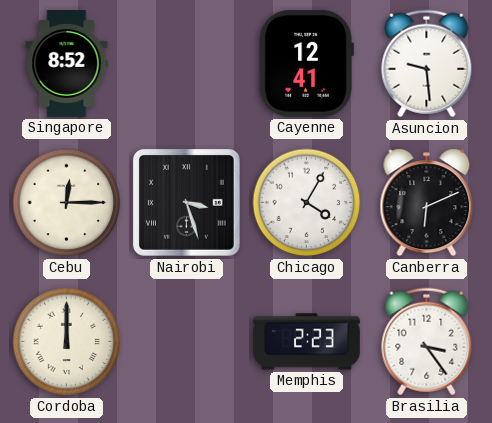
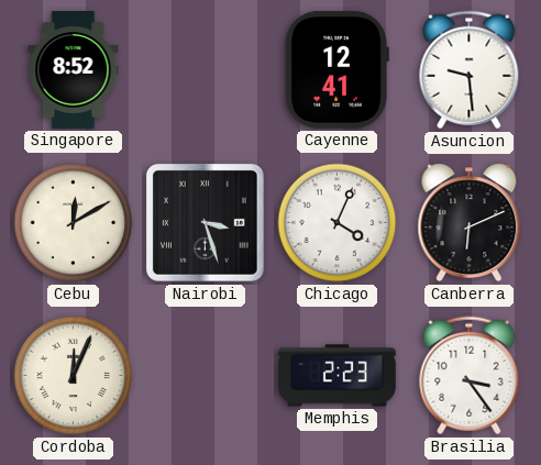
Cebu: 12:15 -> 12:10
Chicago: 4:05 -> 4:04
Cordoba: 12:00 -> 12:04
